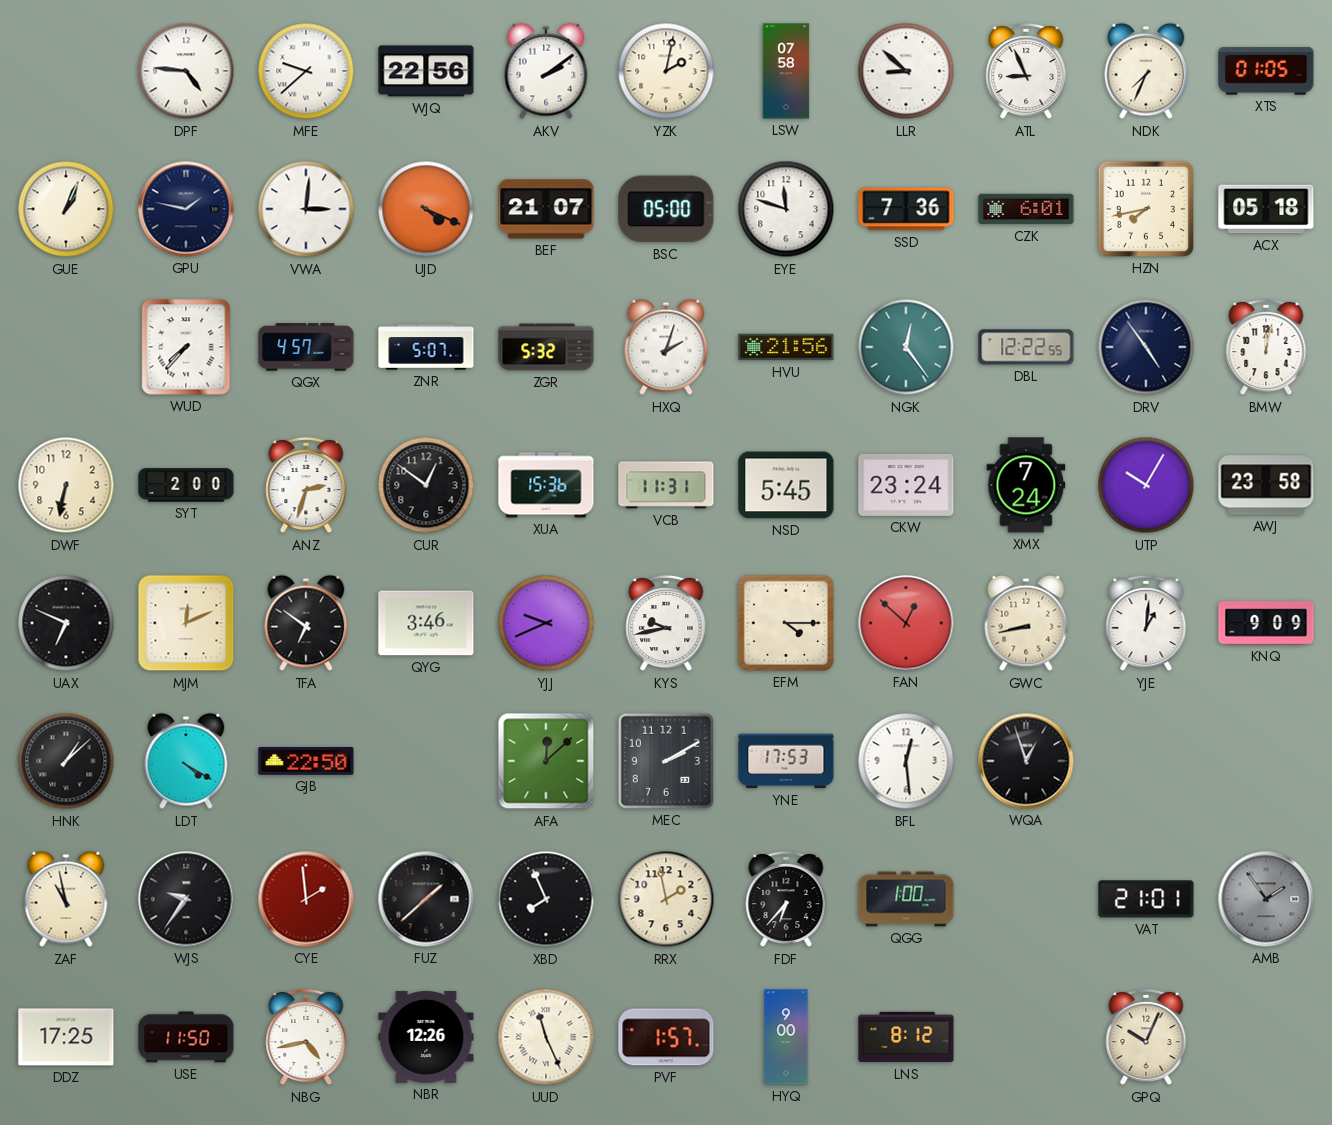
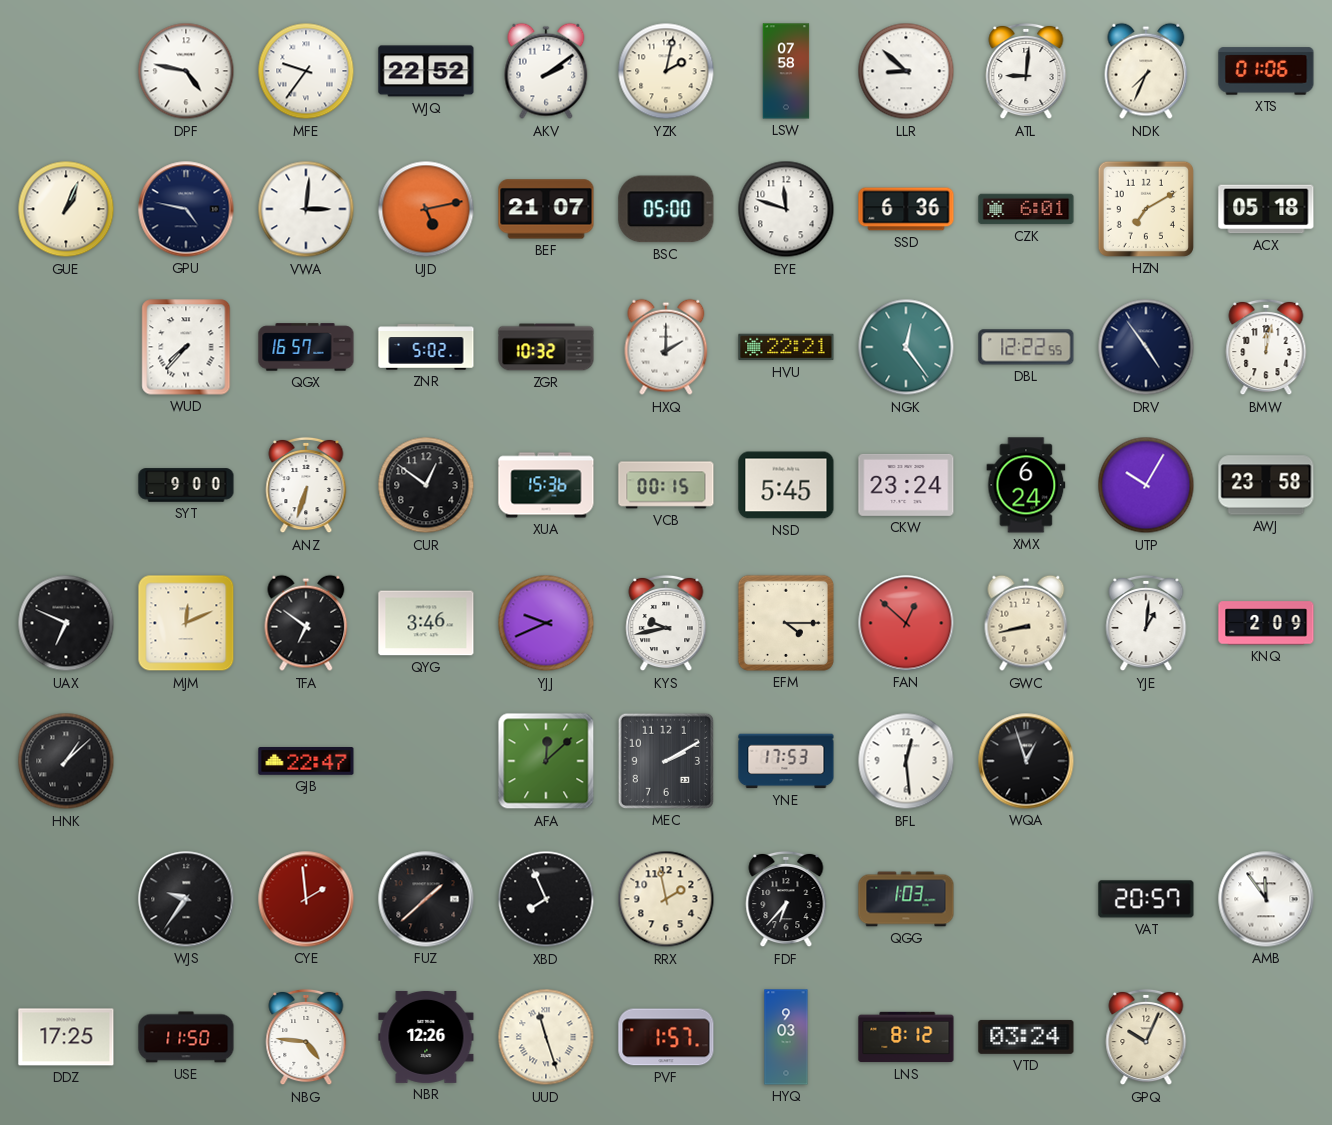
DPF: 4:46 -> 4:47
MFE: 9:38 -> 9:36
WJQ: 22:56 -> 22:52
ATL: 8:56 -> 9:01
XTS: 01:05 -> 01:06
GPU: 1:47 -> 4:47
UJD: 4:19 -> 5:13
SSD: 7:36 -> 6:36
HZN: 7:43 -> 7:10
QGX: 4:57 -> 16:57
ZNR: 5:07 -> 5:02
ZGR: 5:32 -> 10:32
HXQ: 2:03 -> 2:00
HVU: 21:56 -> 22:21
DWF: 6:32 -> none
SYT: 2:00 -> 9:00
ANZ: 2:33 -> 6:33
VCB: 11:31 -> 00:15
XMX: 7:24 -> 6:24
KNQ: 9:09 -> 2:09
LDT: 4:20 -> none
GJB: 22:50 -> 22:47
ZAF: 10:58 -> none
QGG: 1:00 -> 1:03
VAT: 21:01 -> 20:57
AMB: 1:54 -> 11:54
AMB dial: grey -> white
NBG: 4:43 -> 4:46
UUD: 11:26 -> 11:27
HYQ: 9:00 -> 9:03
VTD: none -> 03:24
